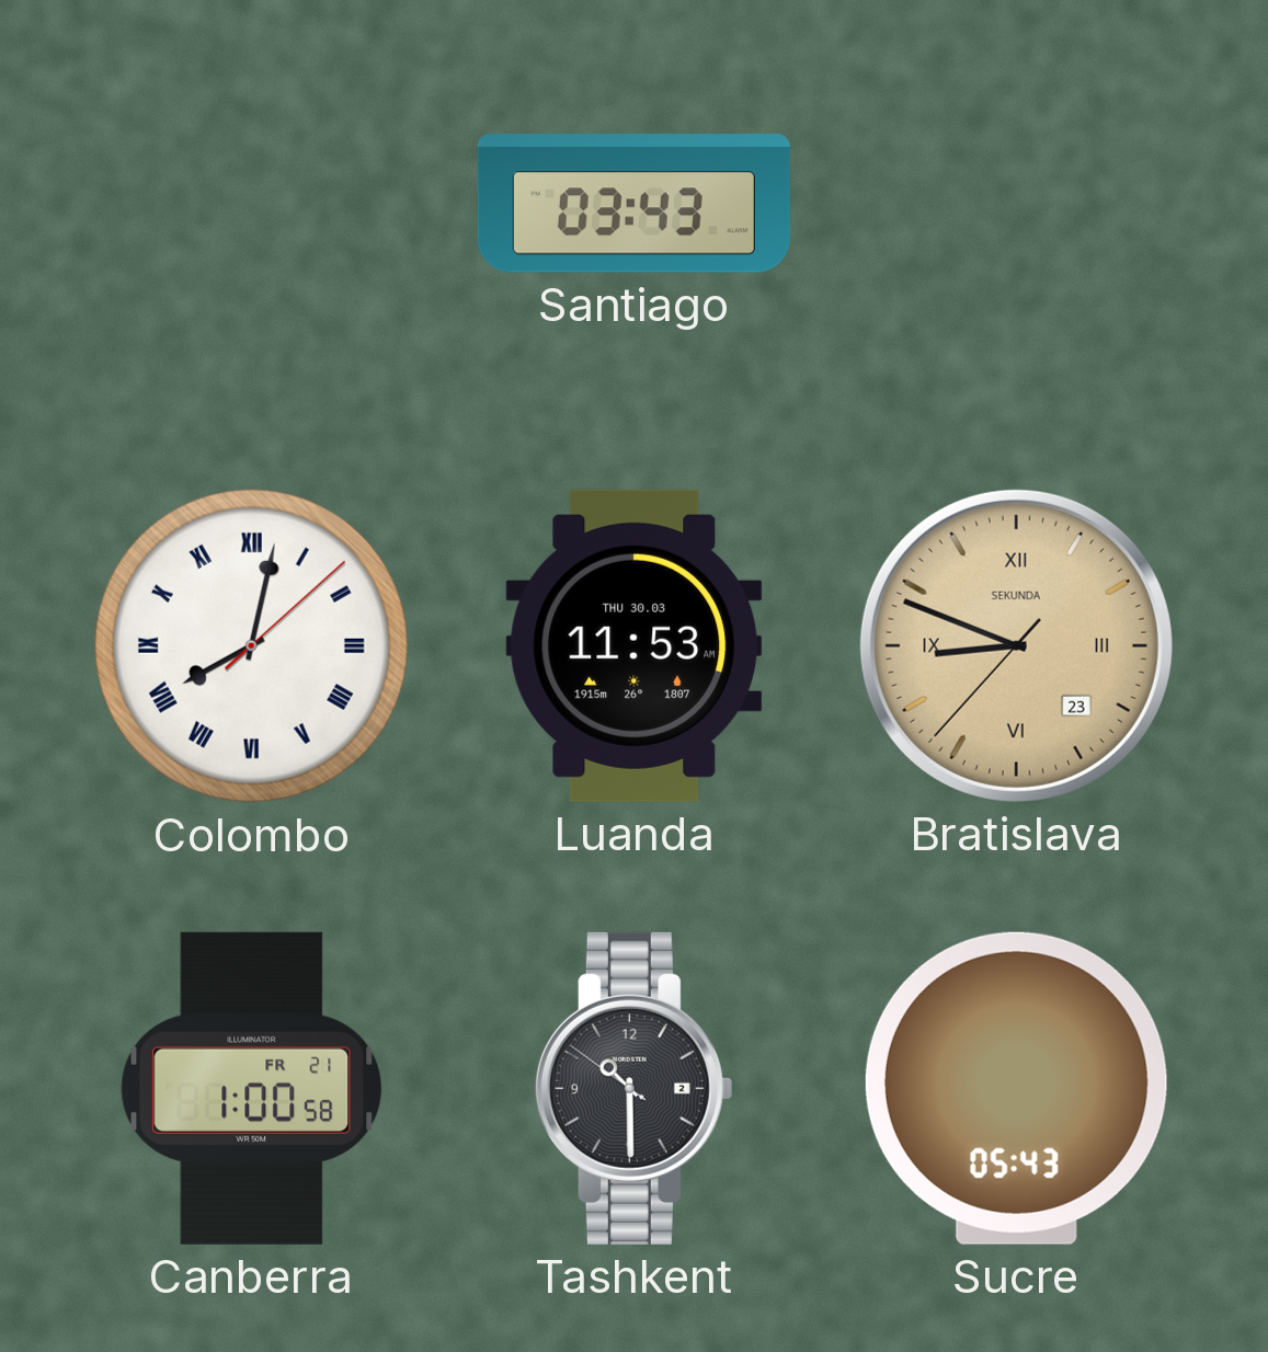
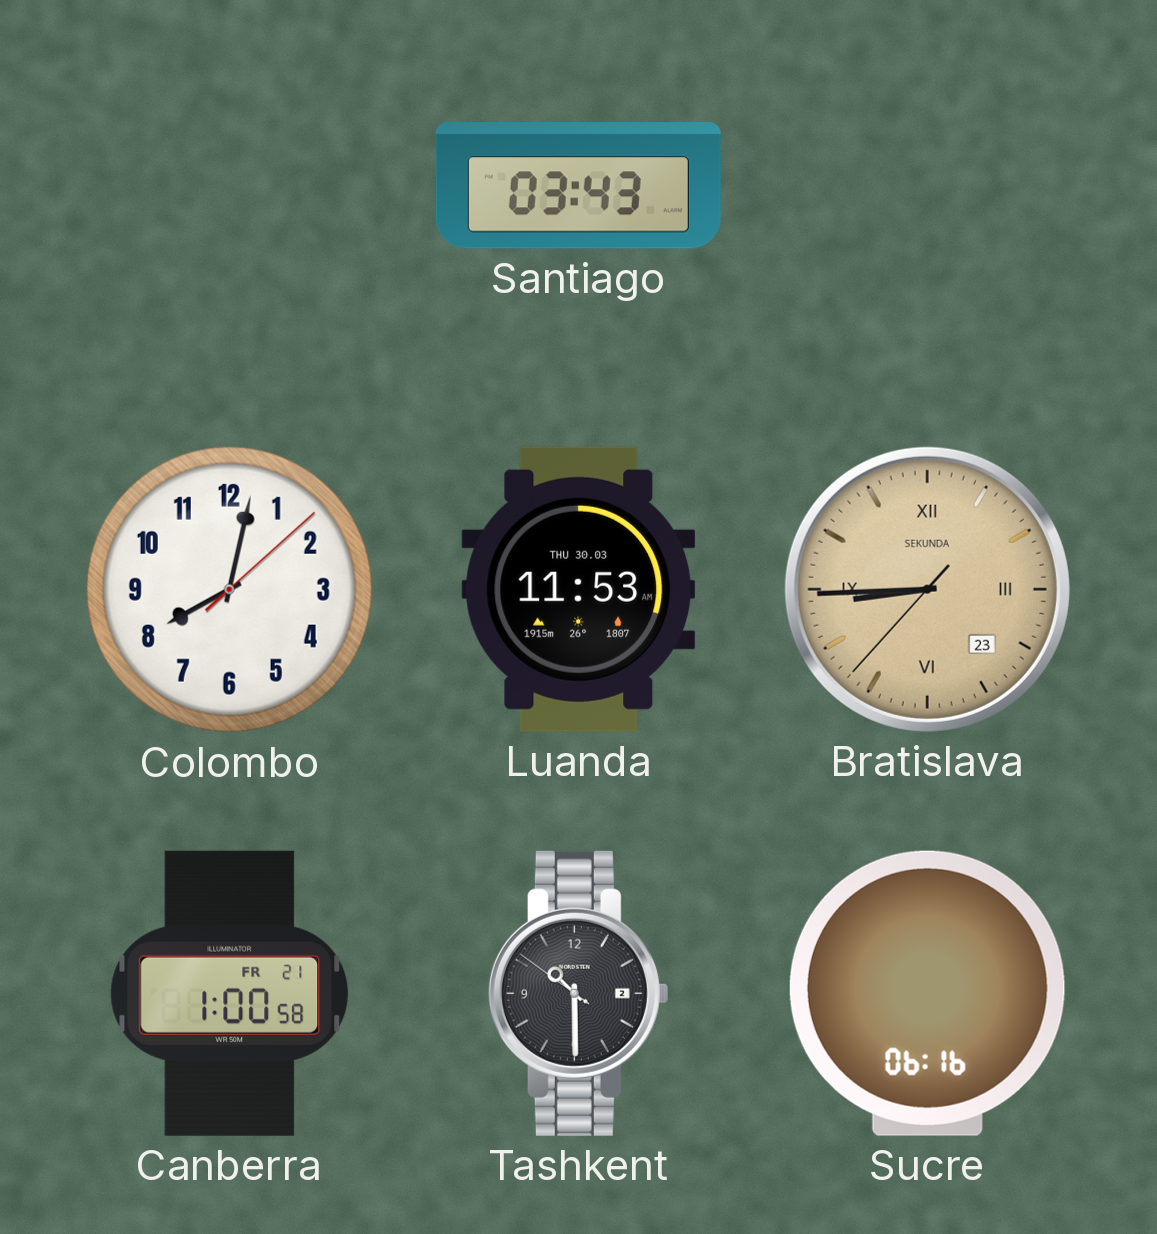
Colombo numerals: Roman -> Arabic
Bratislava: 8:48 -> 8:44
Sucre: 05:43 -> 06:16
